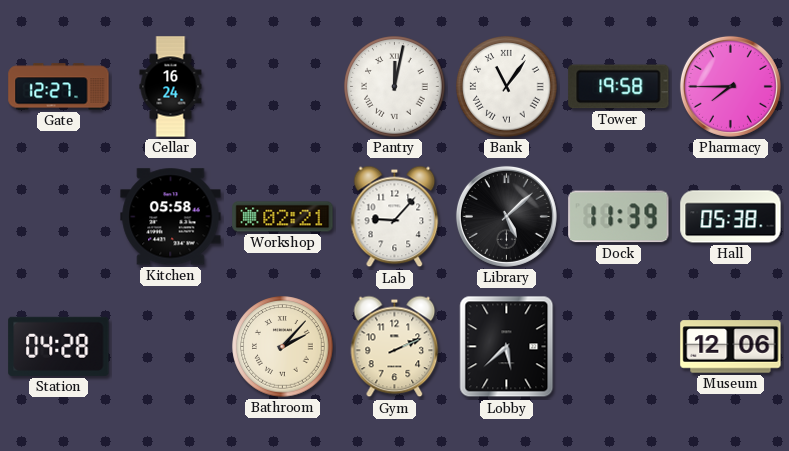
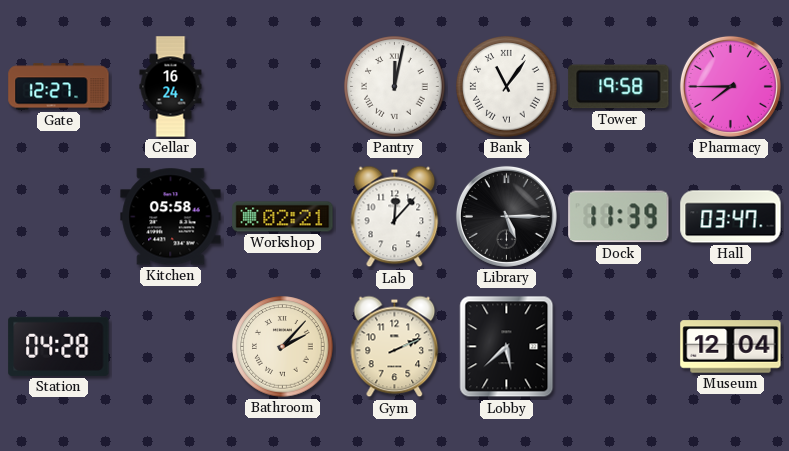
Lab: 9:07 -> 12:07
Library: 5:08 -> 5:15
Hall: 05:38 -> 03:47
Museum: 12:06 -> 12:04
